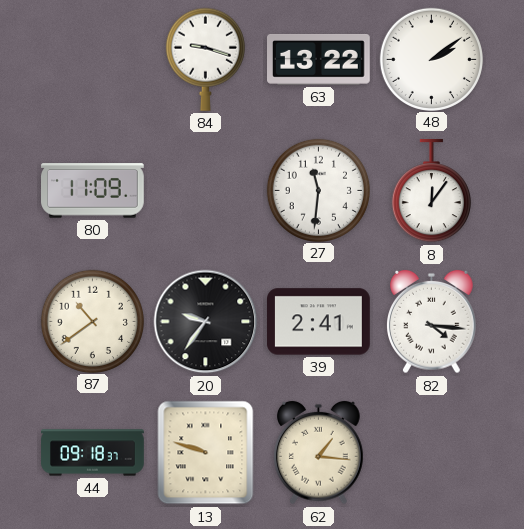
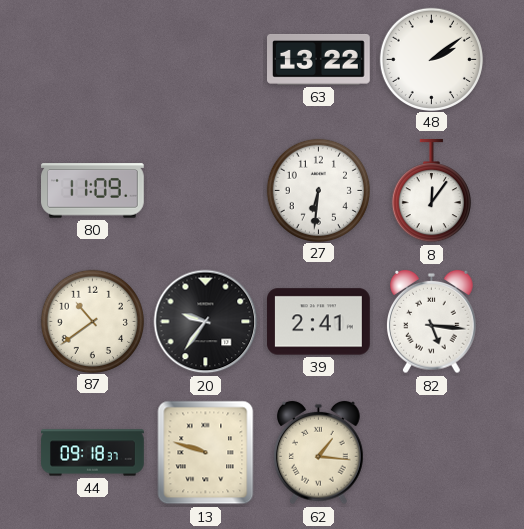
84: 9:18 -> none
27: 11:31 -> 6:31
82: 4:16 -> 5:16
